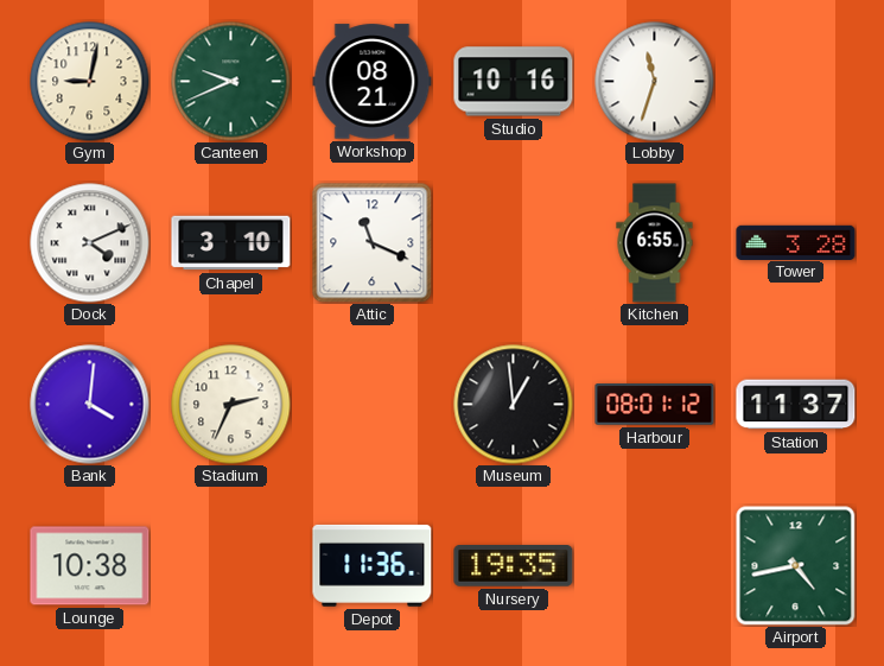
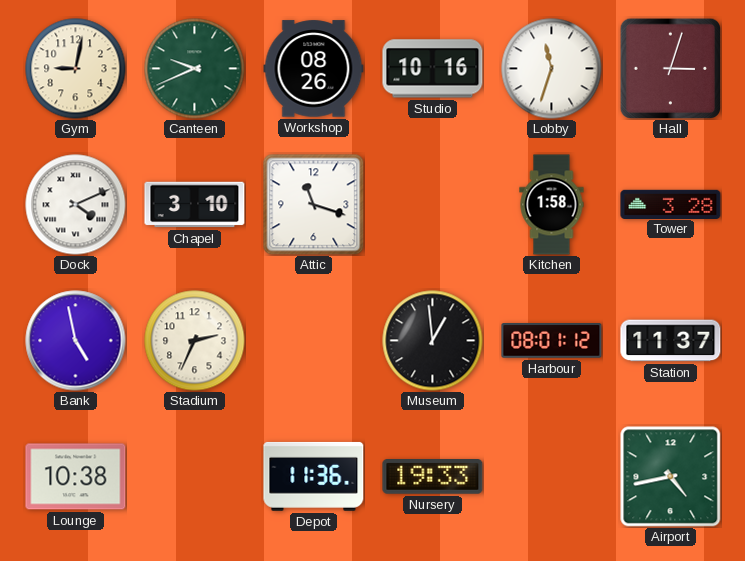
Workshop: 08:21 -> 08:26
Hall: none -> 3:03
Attic: 11:19 -> 11:18
Kitchen: 6:55 -> 1:58
Bank: 4:01 -> 4:58
Nursery: 19:35 -> 19:33
